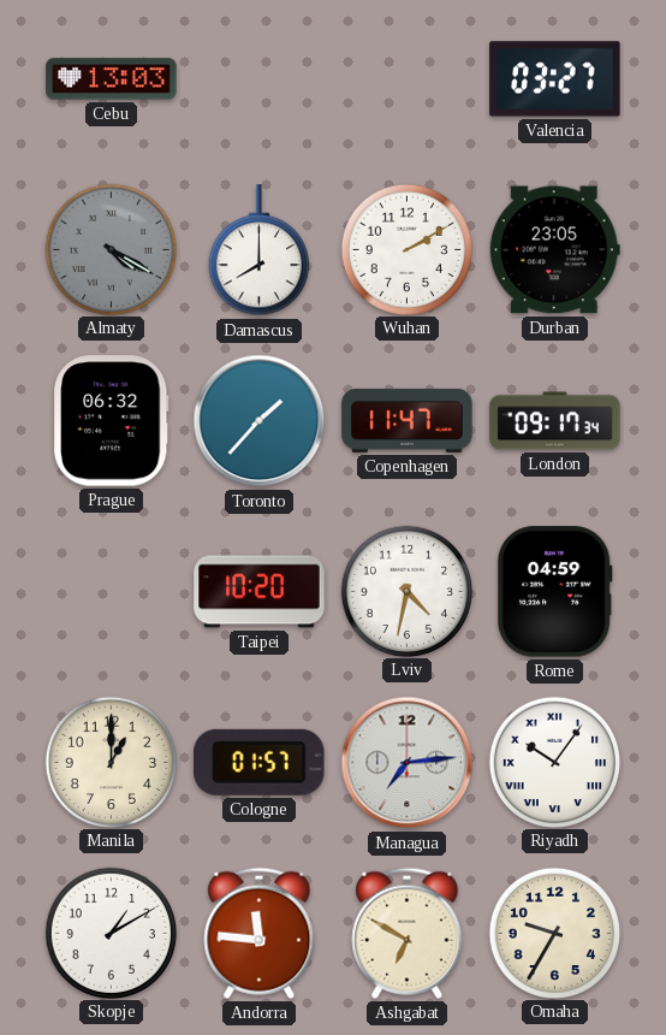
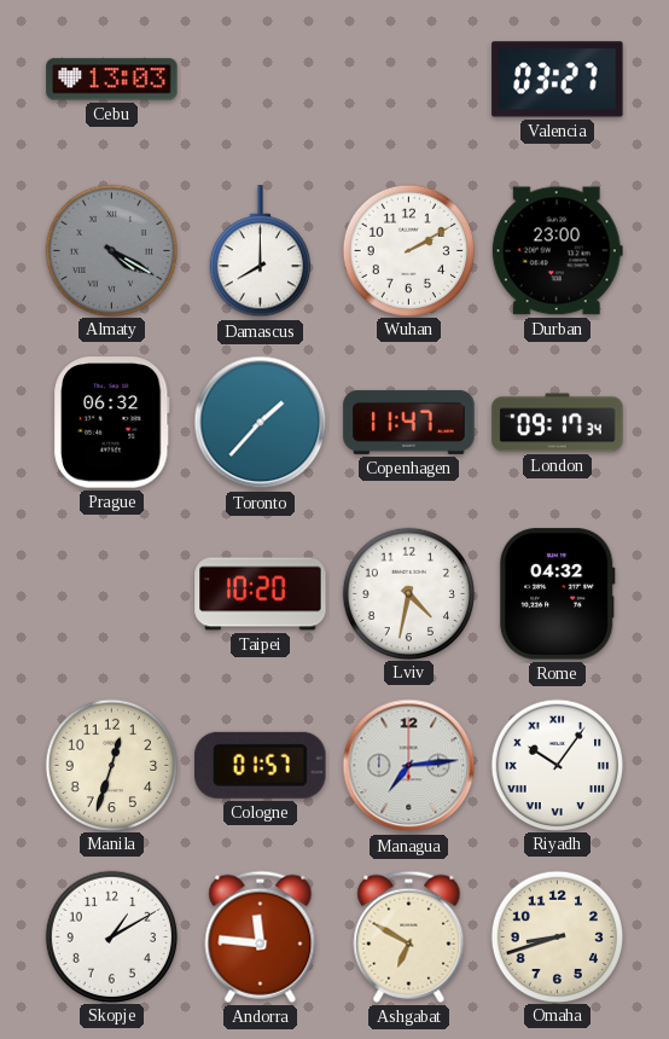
Durban: 23:05 -> 23:00
Rome: 04:59 -> 04:32
Manila: 1:00 -> 12:33
Omaha: 9:35 -> 8:42
